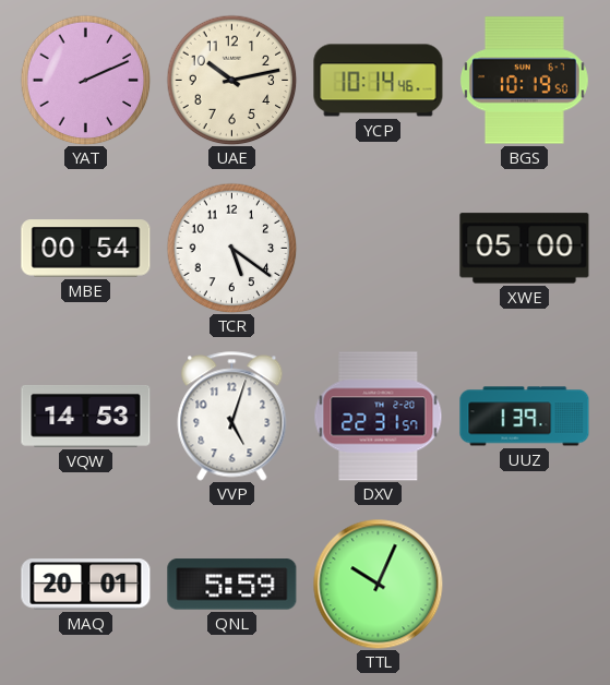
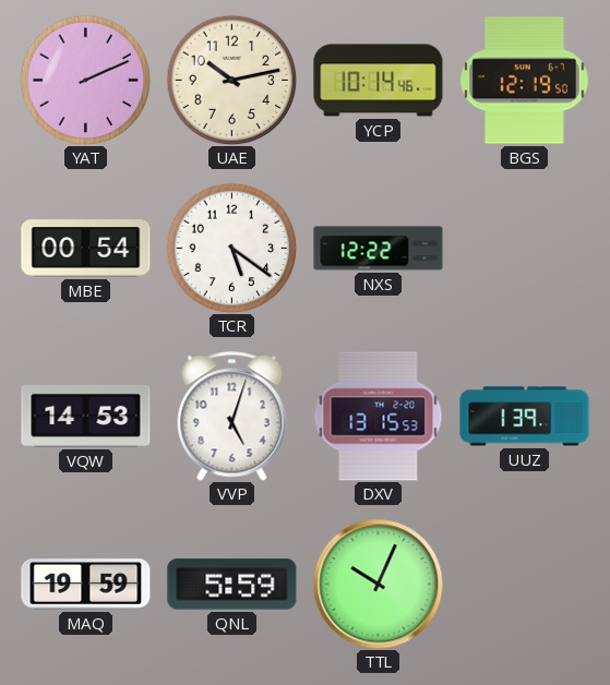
BGS: 10:19 -> 12:19
NXS: none -> 12:22
XWE: 05:00 -> none
DXV: 22:31 -> 13:15
MAQ: 20:01 -> 19:59
